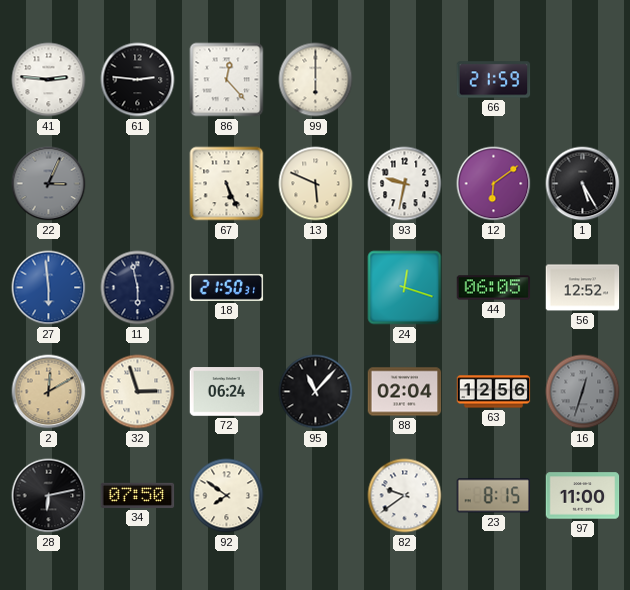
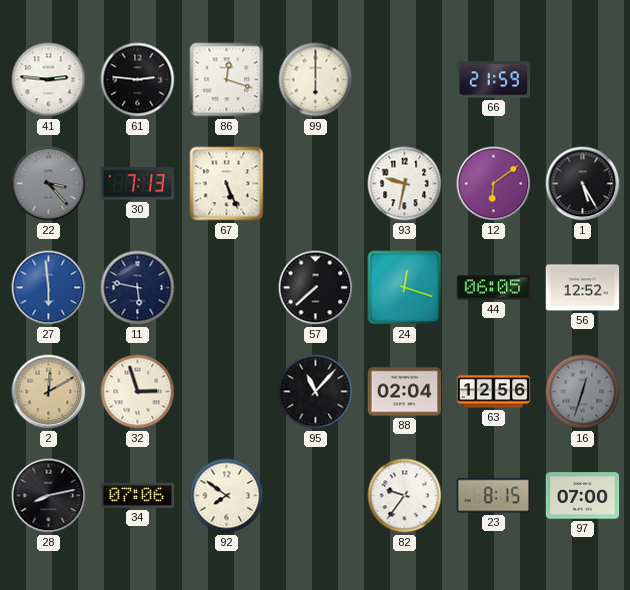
86: 12:23 -> 12:18
22: 3:04 -> 3:23
30: none -> 7:13
13: 5:49 -> none
11: 5:58 -> 5:47
18: 21:50 -> none
57: none -> 7:38
72: 06:24 -> none
28: 6:13 -> 8:13
34: 07:50 -> 07:06
82: 9:39 -> 9:36
97: 11:00 -> 07:00
